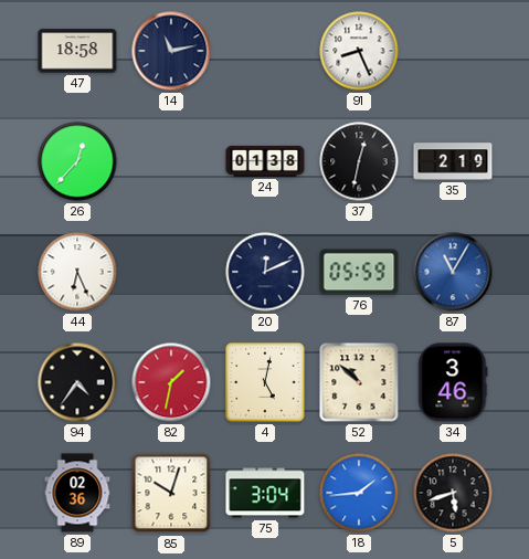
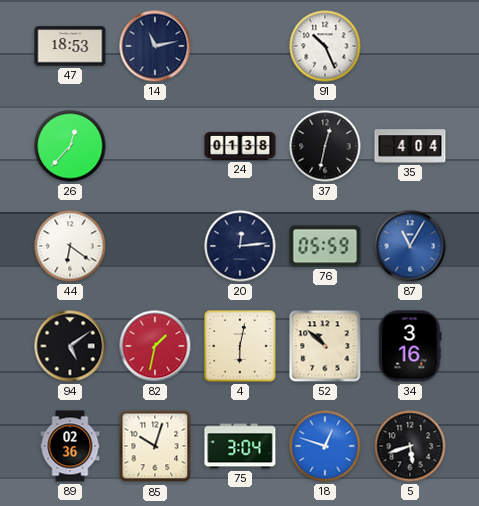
47: 18:58 -> 18:53
91: 8:26 -> 10:26
35: 2:19 -> 4:04
44: 6:26 -> 6:21
20: 12:11 -> 12:14
94: 4:36 -> 5:09
4: 5:02 -> 6:02
34: 3:46 -> 3:16
18: 1:44 -> 12:48
